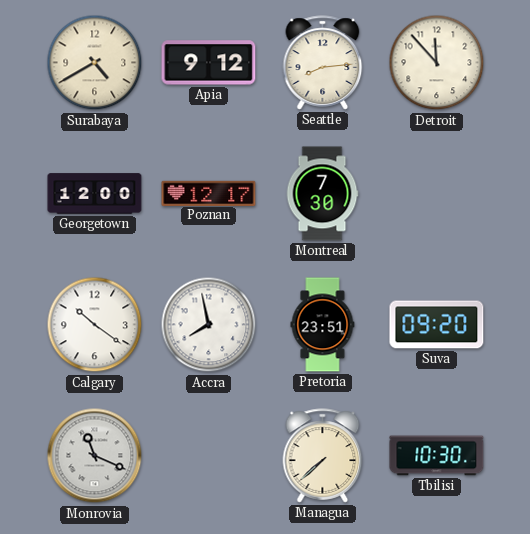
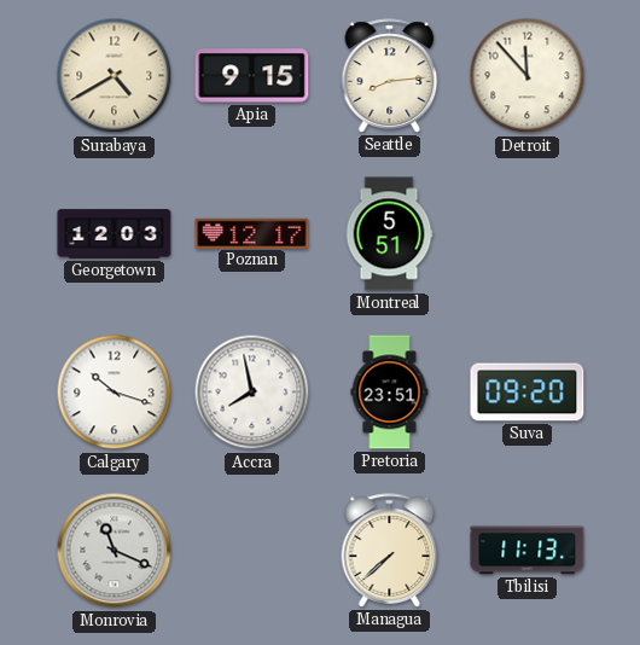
Apia: 9:12 -> 9:15
Georgetown: 12:00 -> 12:03
Montreal: 7:30 -> 5:51
Calgary: 10:21 -> 10:18
Tbilisi: 10:30 -> 11:13
